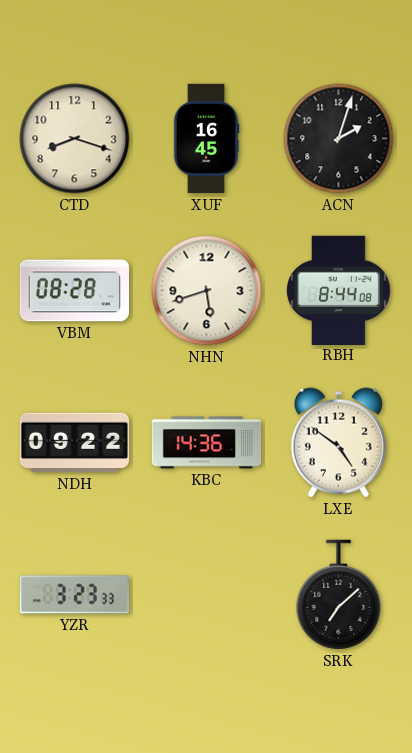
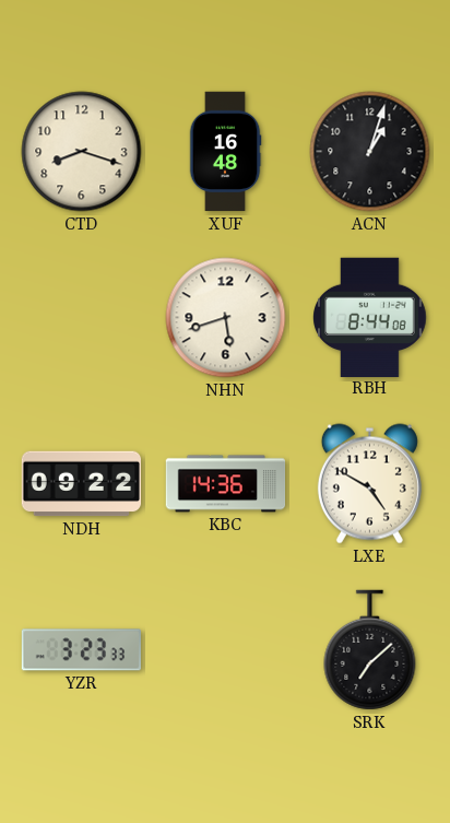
XUF: 16:45 -> 16:48
ACN: 2:03 -> 1:03
VBM: 08:28 -> none
LXE: 4:51 -> 4:50
